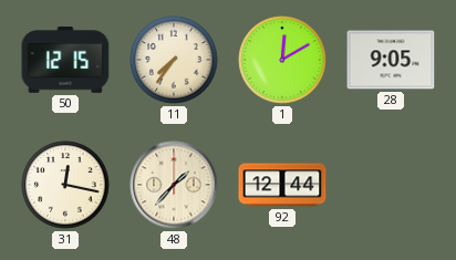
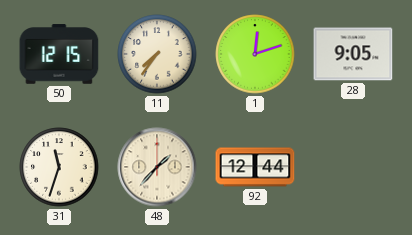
1: 12:10 -> 12:12
31: 12:17 -> 11:33
